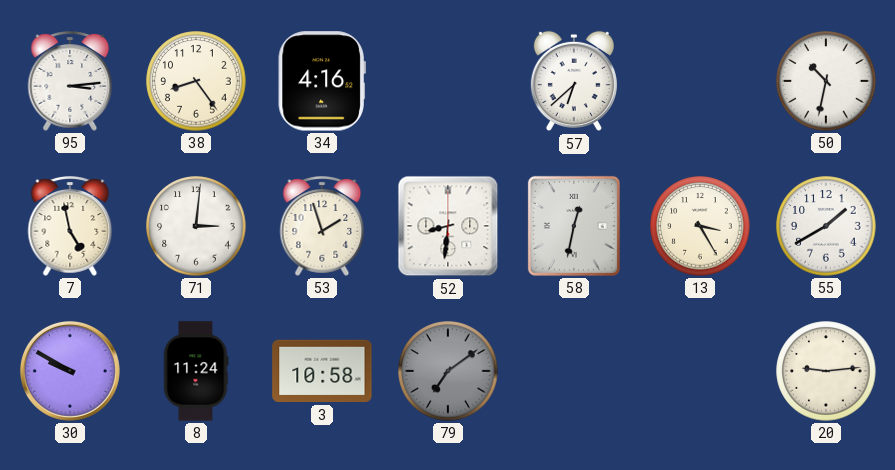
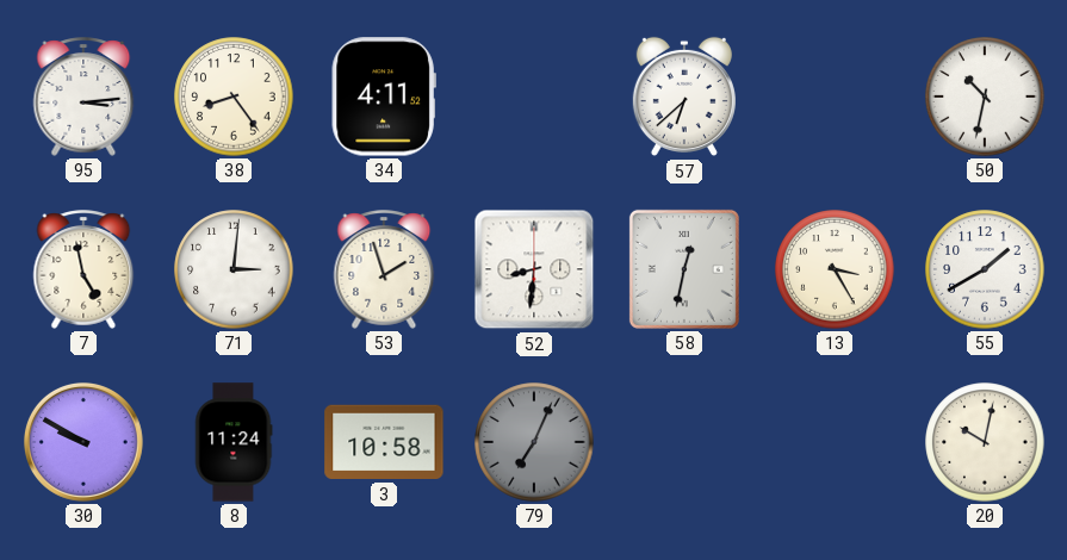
34: 4:16 -> 4:11
79: 7:09 -> 7:04
20: 9:14 -> 10:02
